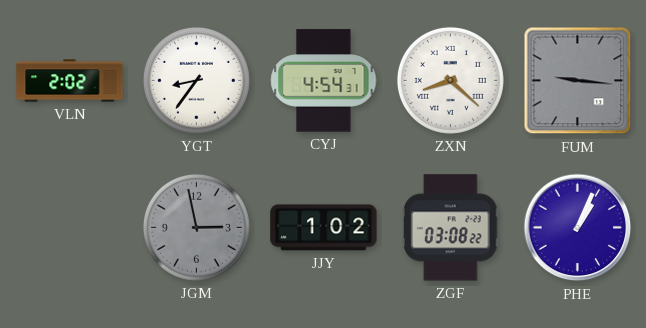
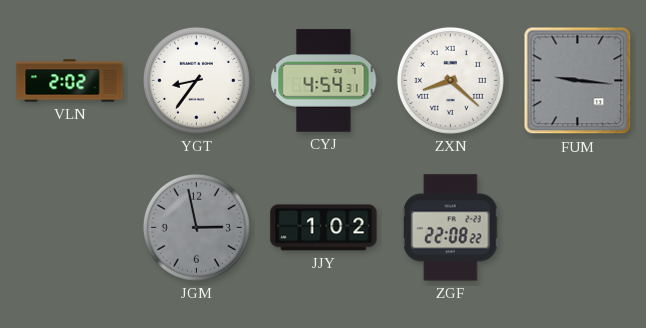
ZGF: 03:08 -> 22:08
PHE: 1:04 -> none
